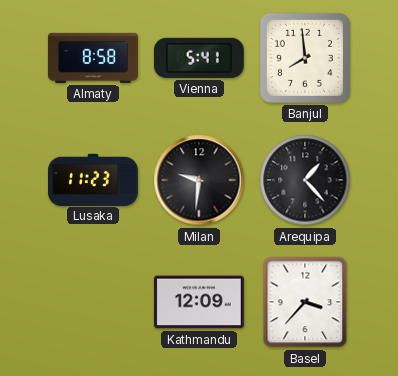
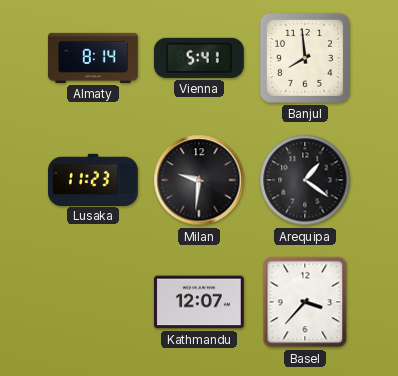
Almaty: 8:58 -> 8:14
Arequipa: 1:23 -> 1:21
Kathmandu: 12:09 -> 12:07
